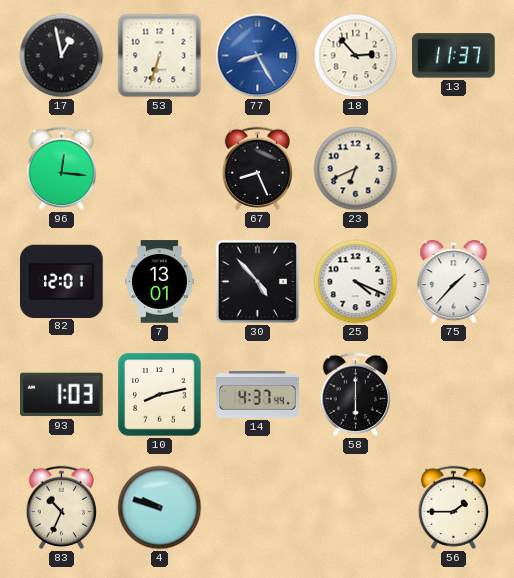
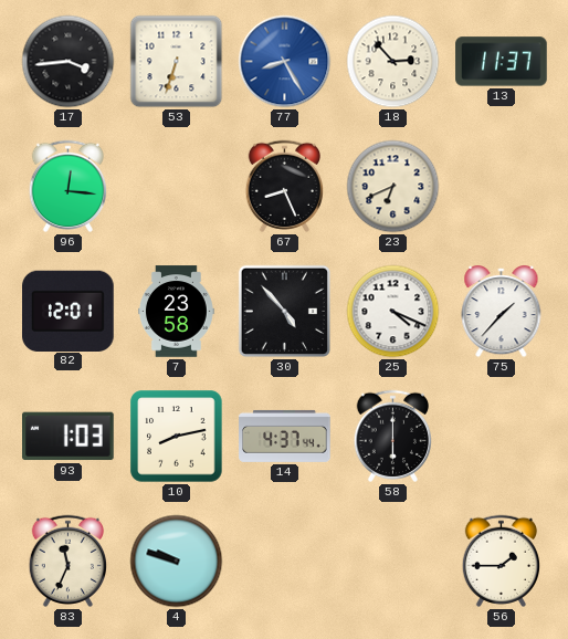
17: 12:58 -> 3:44
7: 13:01 -> 23:58
83: 10:34 -> 11:34
